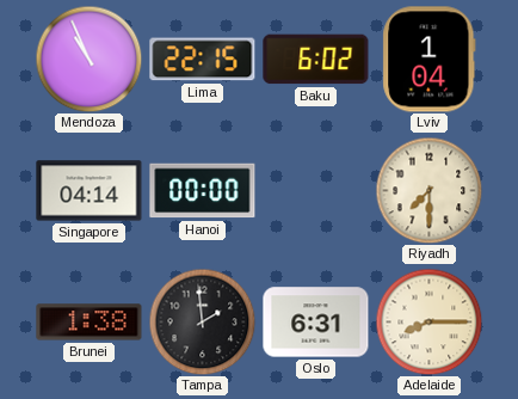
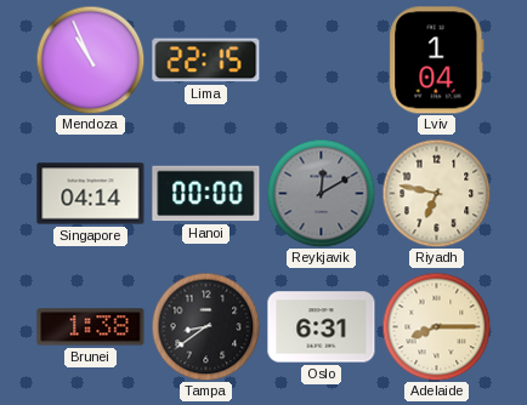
Baku: 6:02 -> none
Reykjavik: none -> 12:10
Riyadh: 7:30 -> 6:47
Tampa: 1:59 -> 8:39
